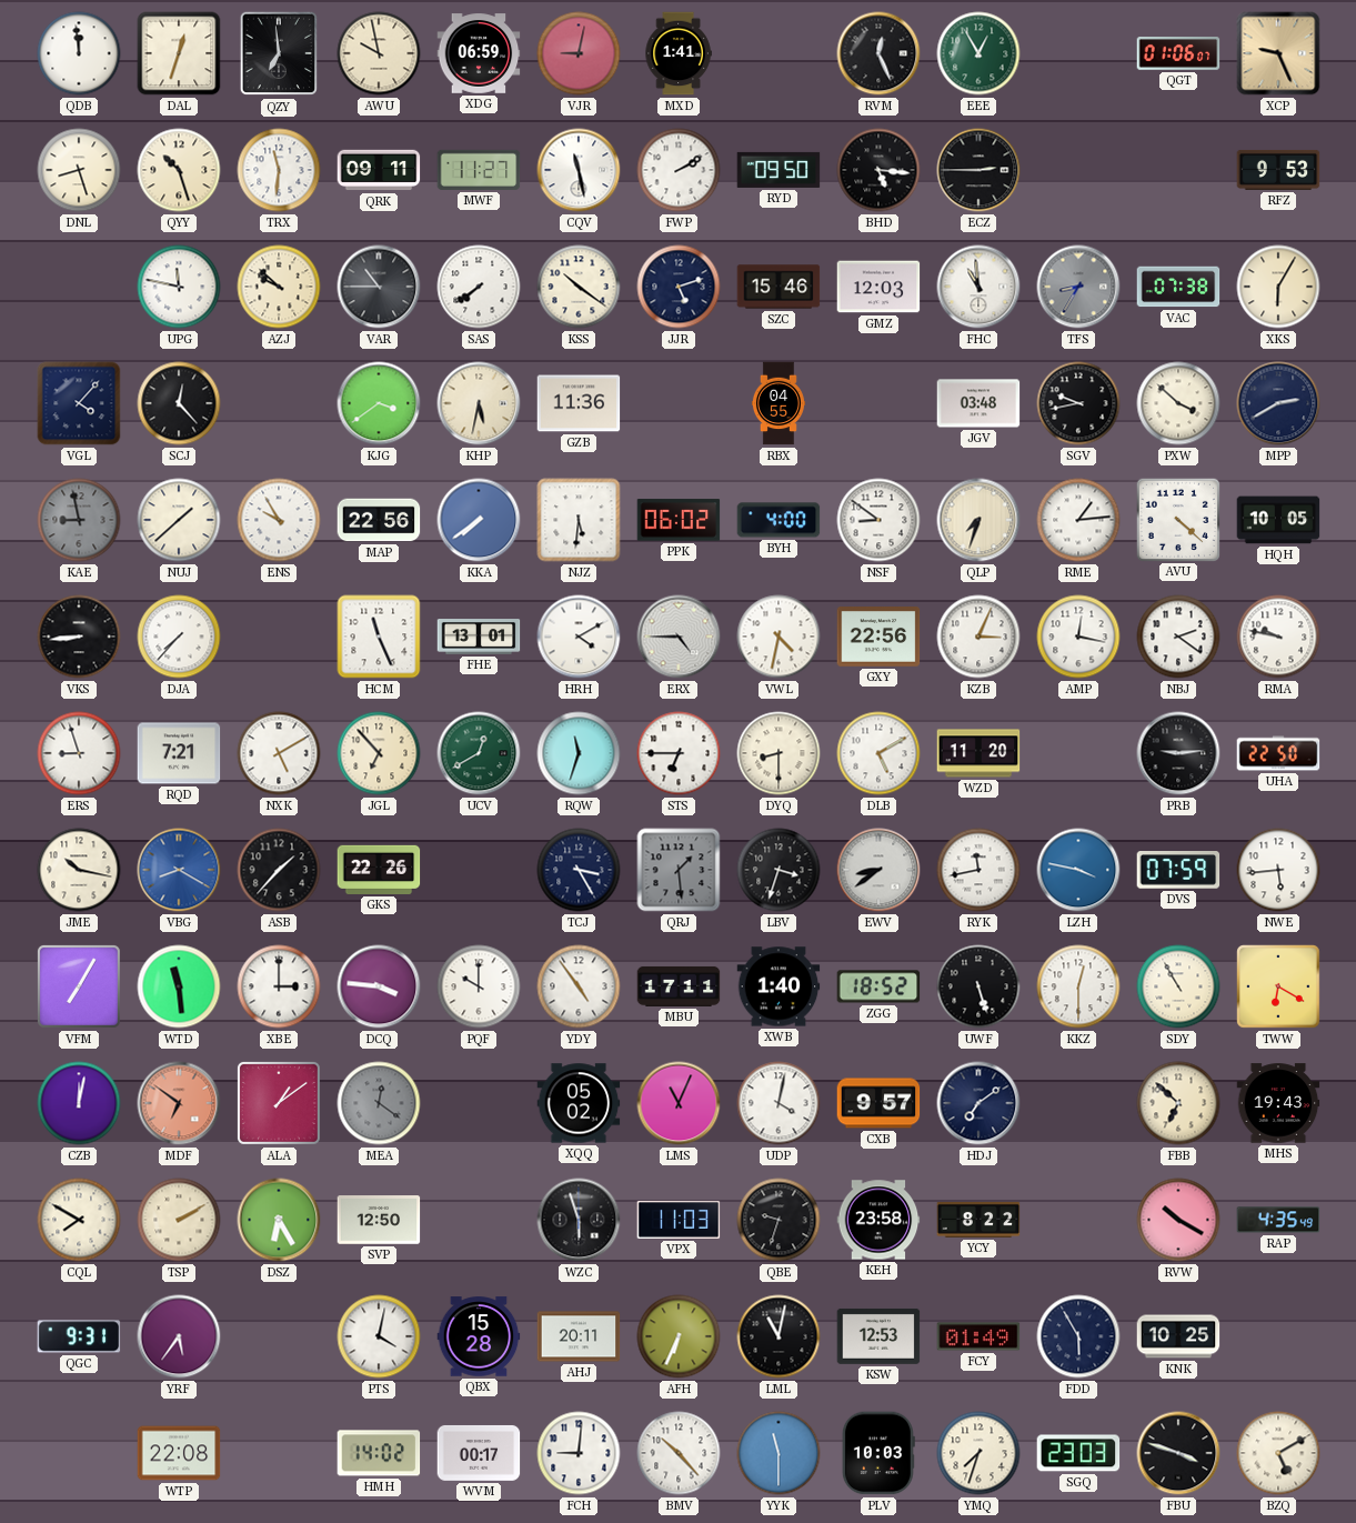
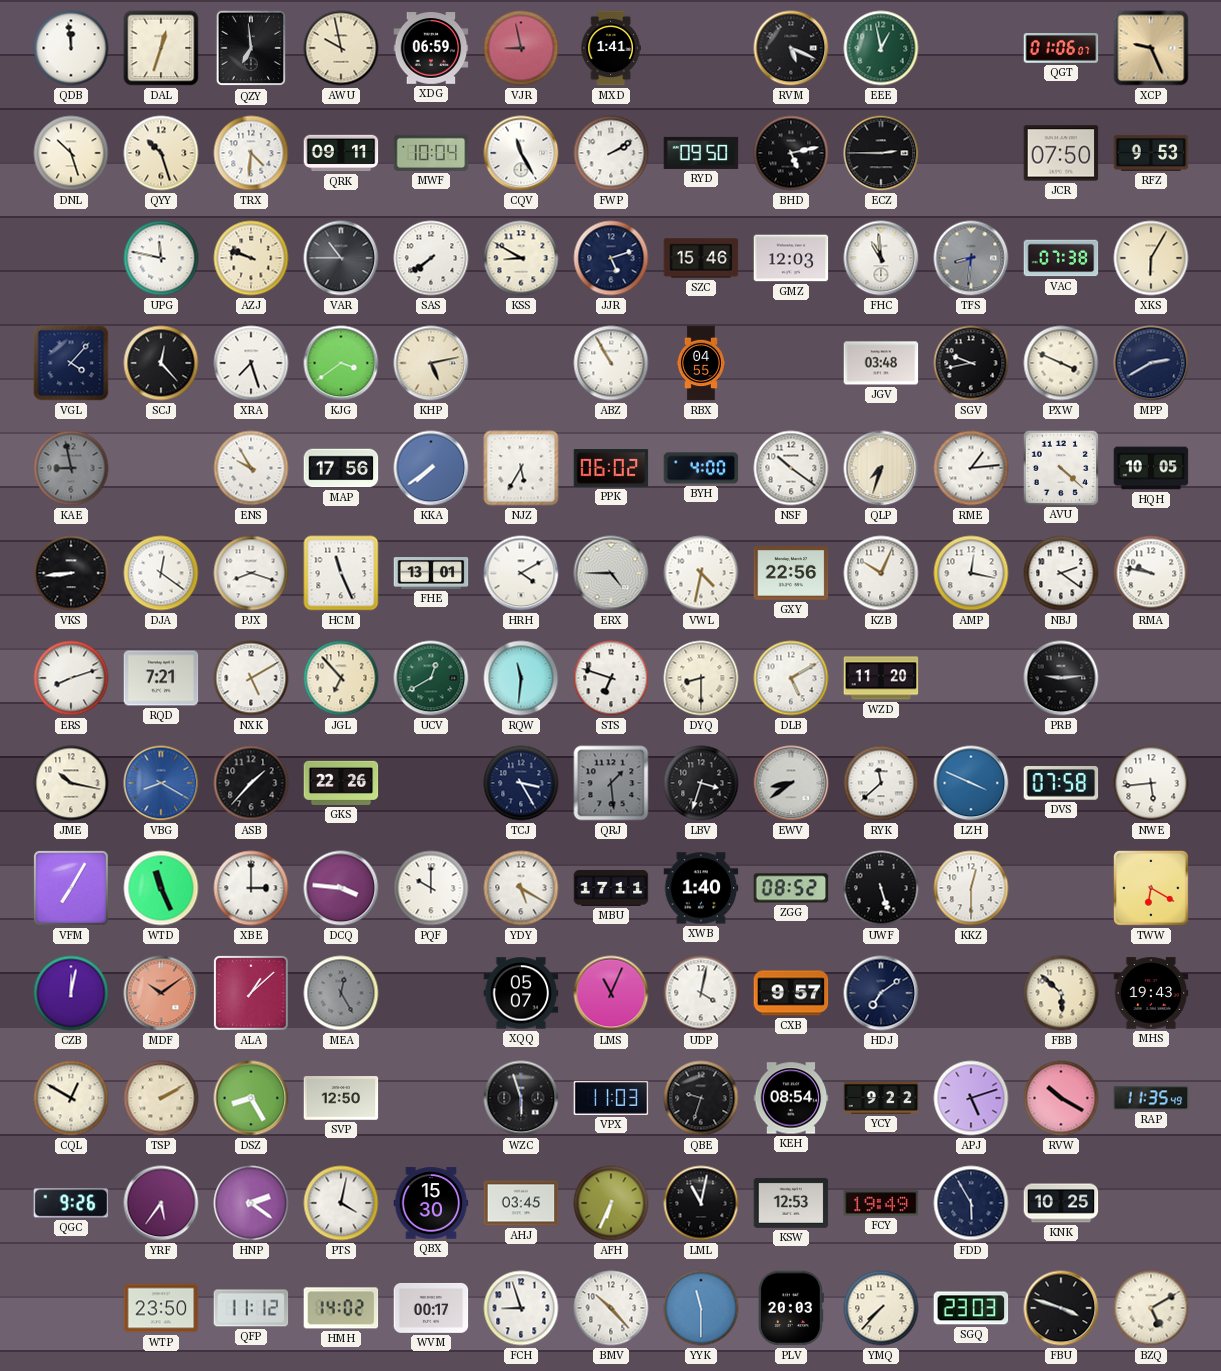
VJR: 9:02 -> 8:58
RVM: 12:26 -> 5:19
EEE: 12:55 -> 12:58
DNL: 8:27 -> 10:27
TRX: 11:31 -> 4:31
MWF: 11:27 -> 10:04
CQV: 11:28 -> 11:25
BHD: 5:16 -> 5:13
JCR: none -> 07:50
AZJ: 9:52 -> 9:48
KSS: 10:21 -> 8:50
TFS: 8:35 -> 8:31
XRA: none -> 7:27
KHP: 5:32 -> 5:13
GZB: 11:36 -> none
ABZ: none -> 10:55
PXW: 3:52 -> 3:49
NUJ: 1:38 -> none
MAP: 22:56 -> 17:56
NJZ: 5:31 -> 5:35
NSF: 8:51 -> 10:21
DJA: 7:37 -> 12:21
PJX: none -> 8:18
KZB: 3:04 -> 10:04
ERS: 8:57 -> 8:12
RQW: 11:33 -> 11:31
STS: 6:45 -> 6:48
UHA: 22:50 -> none
RYK: 11:43 -> 11:38
LZH: 3:47 -> 3:49
DVS: 07:59 -> 07:58
WTD: 11:29 -> 11:26
YDY: 4:54 -> 5:20
ZGG: 18:52 -> 08:52
SDY: 10:55 -> none
MDF: 6:51 -> 10:09
ALA: 1:09 -> 1:08
MEA: 12:21 -> 12:25
XQQ: 05:02 -> 05:07
FBB: 6:52 -> 5:52
CQL: 7:50 -> 12:50
DSZ: 6:25 -> 8:25
KEH: 23:58 -> 08:54
YCY: 8:22 -> 9:22
APJ: none -> 5:12
RAP: 4:35 -> 11:35
QGC: 9:31 -> 9:26
HNP: none -> 2:21
QBX: 15:28 -> 15:30
AHJ: 20:11 -> 03:45
FCY: 01:49 -> 19:49
WTP: 22:08 -> 23:50
QFP: none -> 11:12
FCH: 9:01 -> 8:57
PLV: 10:03 -> 20:03
YMQ: 7:33 -> 7:37
